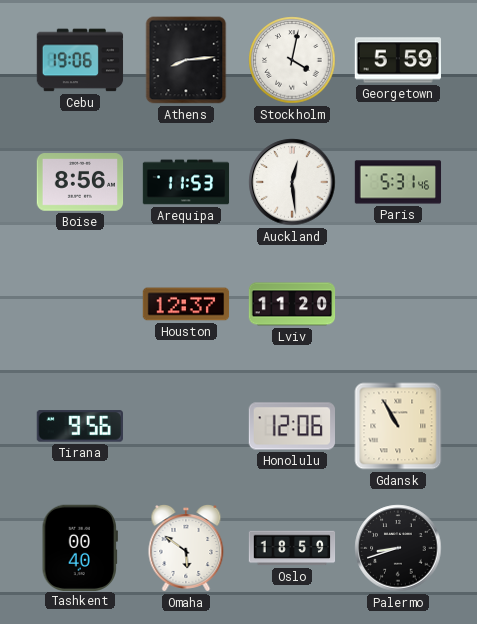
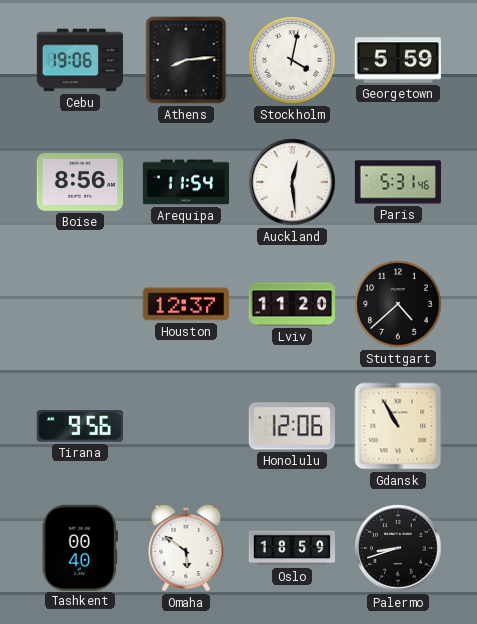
Arequipa: 11:53 -> 11:54
Stuttgart: none -> 4:38
